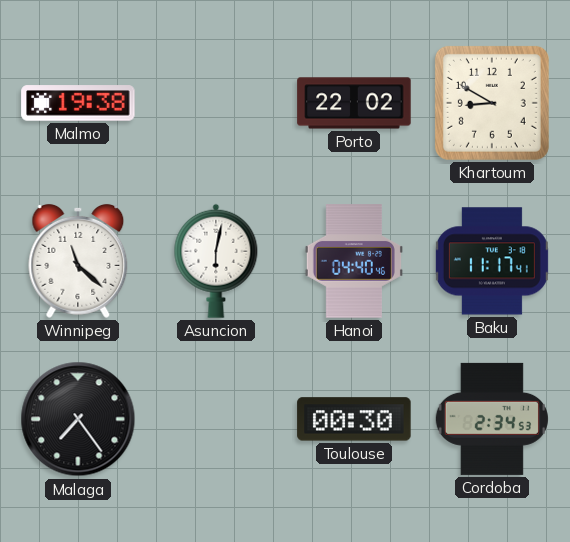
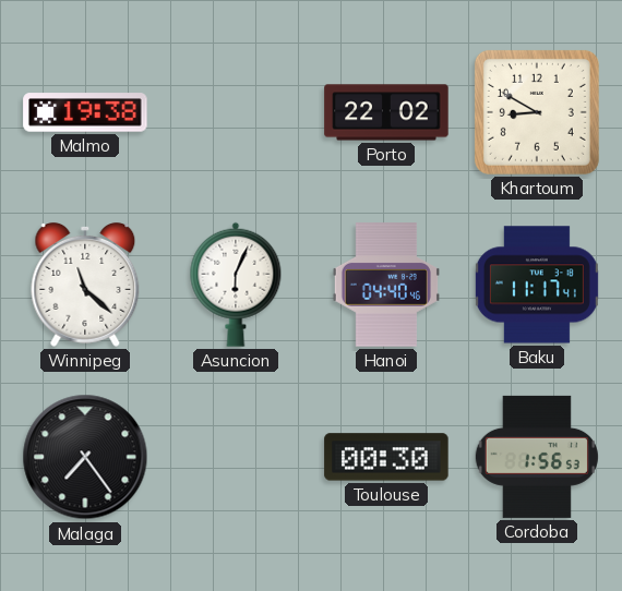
Asuncion: 6:02 -> 6:04
Cordoba: 2:34 -> 1:56
